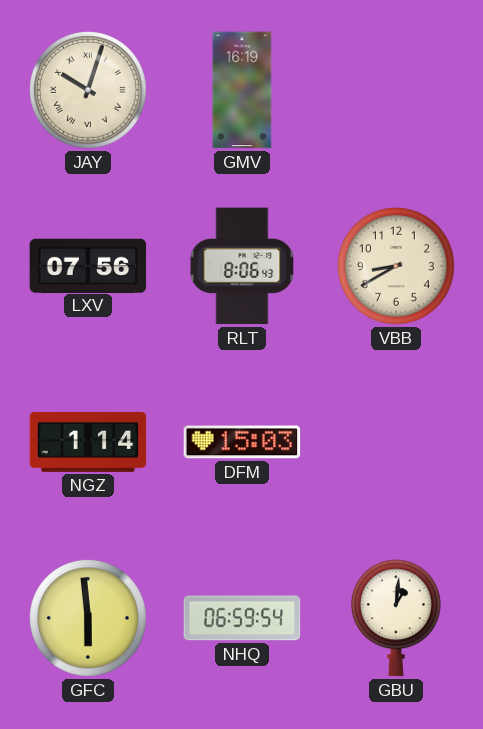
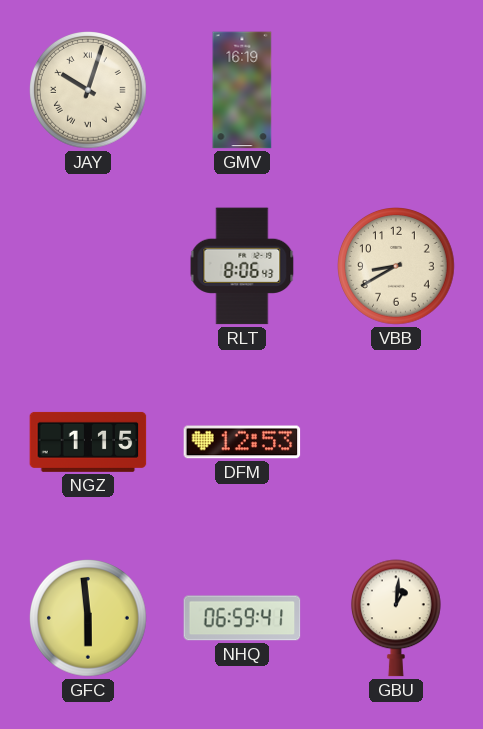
LXV: 07:56 -> none
NGZ: 1:14 -> 1:15
DFM: 15:03 -> 12:53
NHQ: 06:59:54 -> 06:59:41
